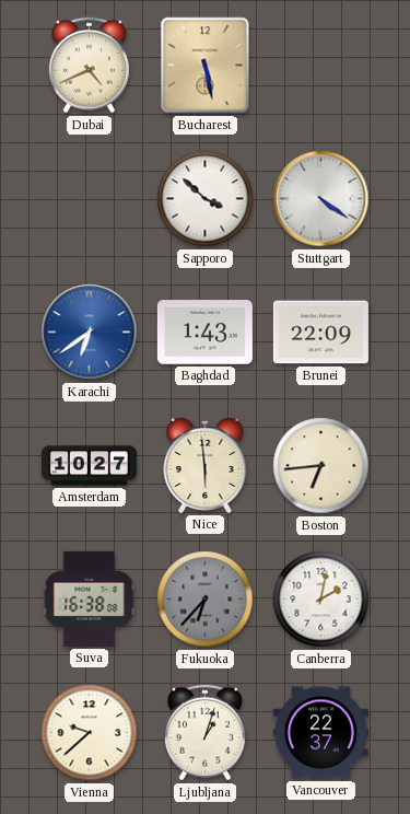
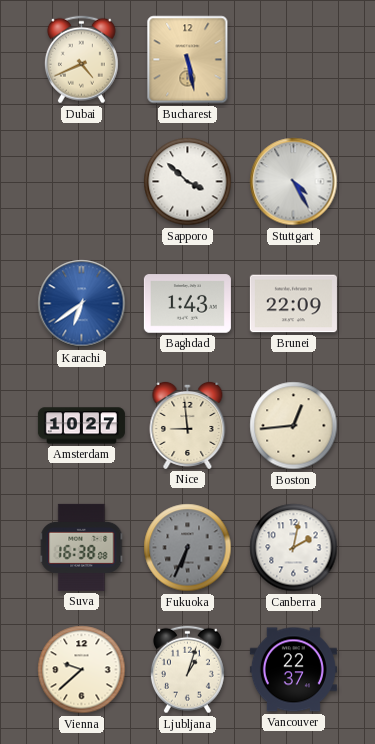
Stuttgart: 4:21 -> 4:25
Nice: 5:59 -> 8:59
Boston: 6:44 -> 12:44
Fukuoka: 6:37 -> 6:34
